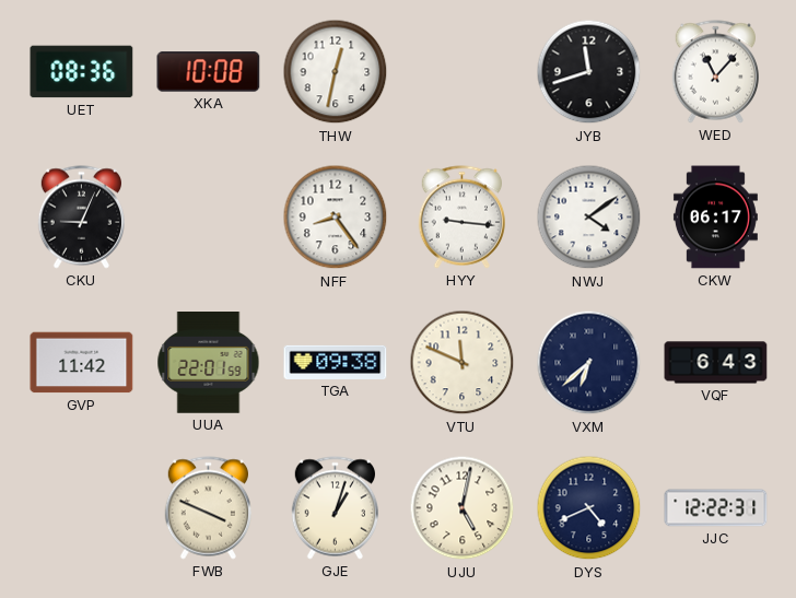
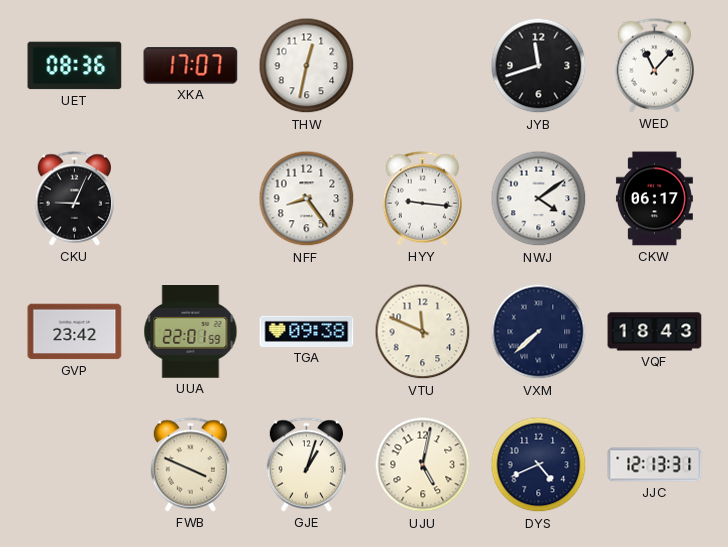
XKA: 10:08 -> 17:07
GVP: 11:42 -> 23:42
VXM: 6:38 -> 7:38
VQF: 6:43 -> 18:43
JJC: 12:22 -> 12:13
